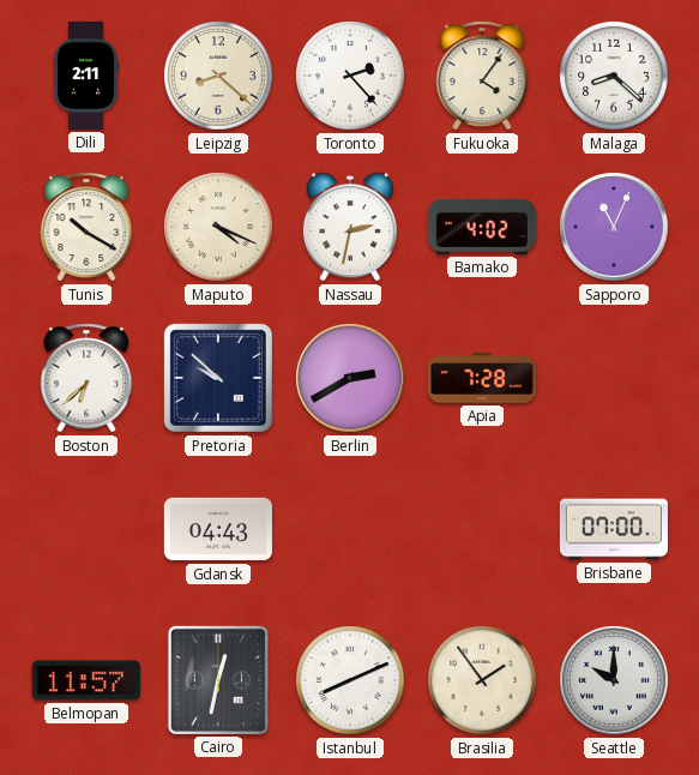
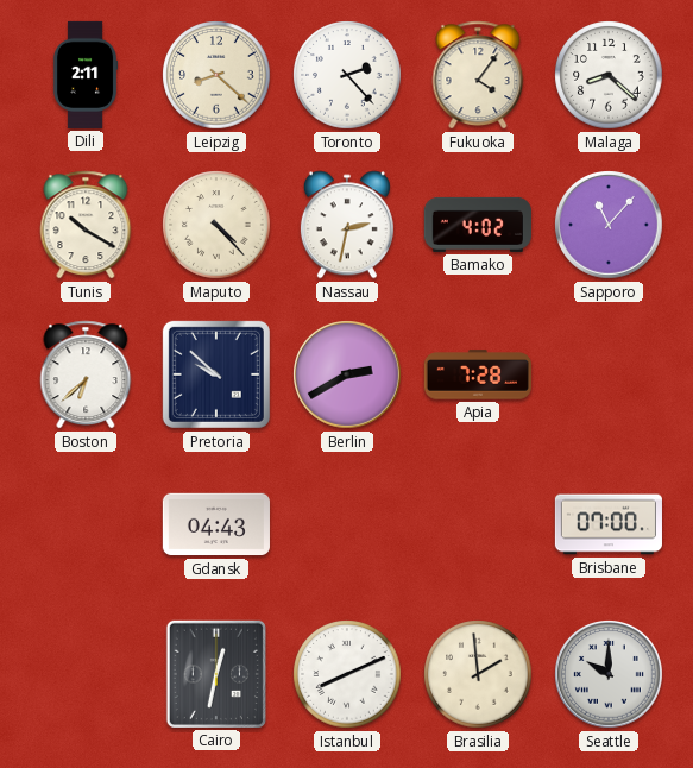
Maputo: 4:19 -> 4:23
Sapporo: 11:04 -> 11:07
Belmopan: 11:57 -> none
Brasilia: 1:54 -> 1:59
